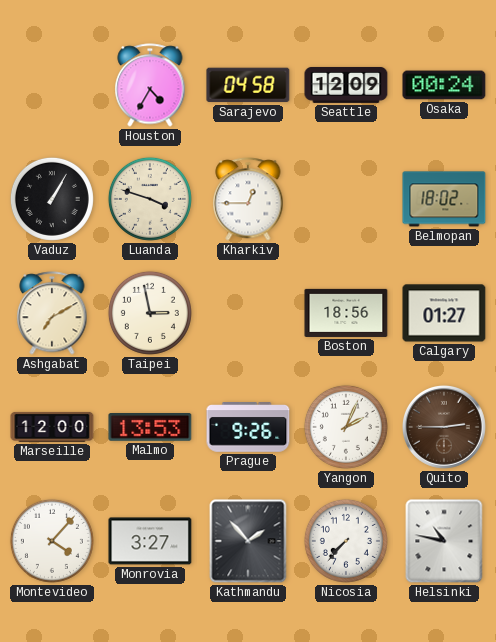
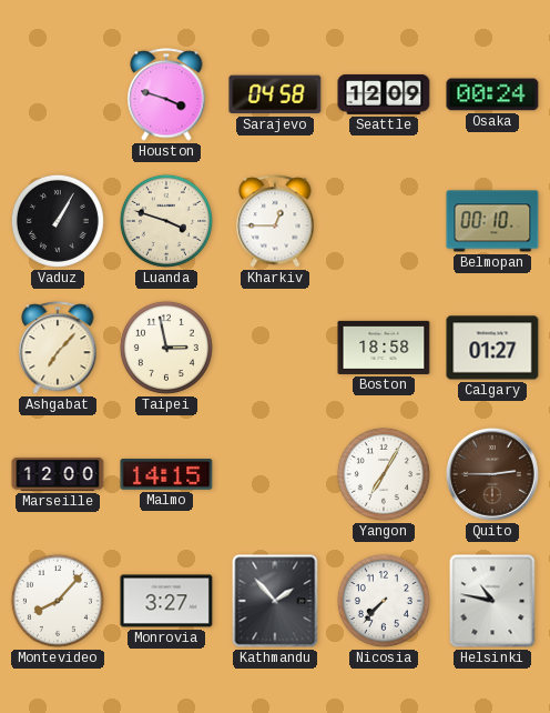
Houston: 4:35 -> 3:48
Belmopan: 18:02 -> 00:10
Ashgabat: 7:10 -> 7:07
Boston: 18:56 -> 18:58
Malmo: 13:53 -> 14:15
Prague: 9:26 -> none
Yangon: 2:04 -> 7:05
Montevideo: 4:07 -> 8:07
